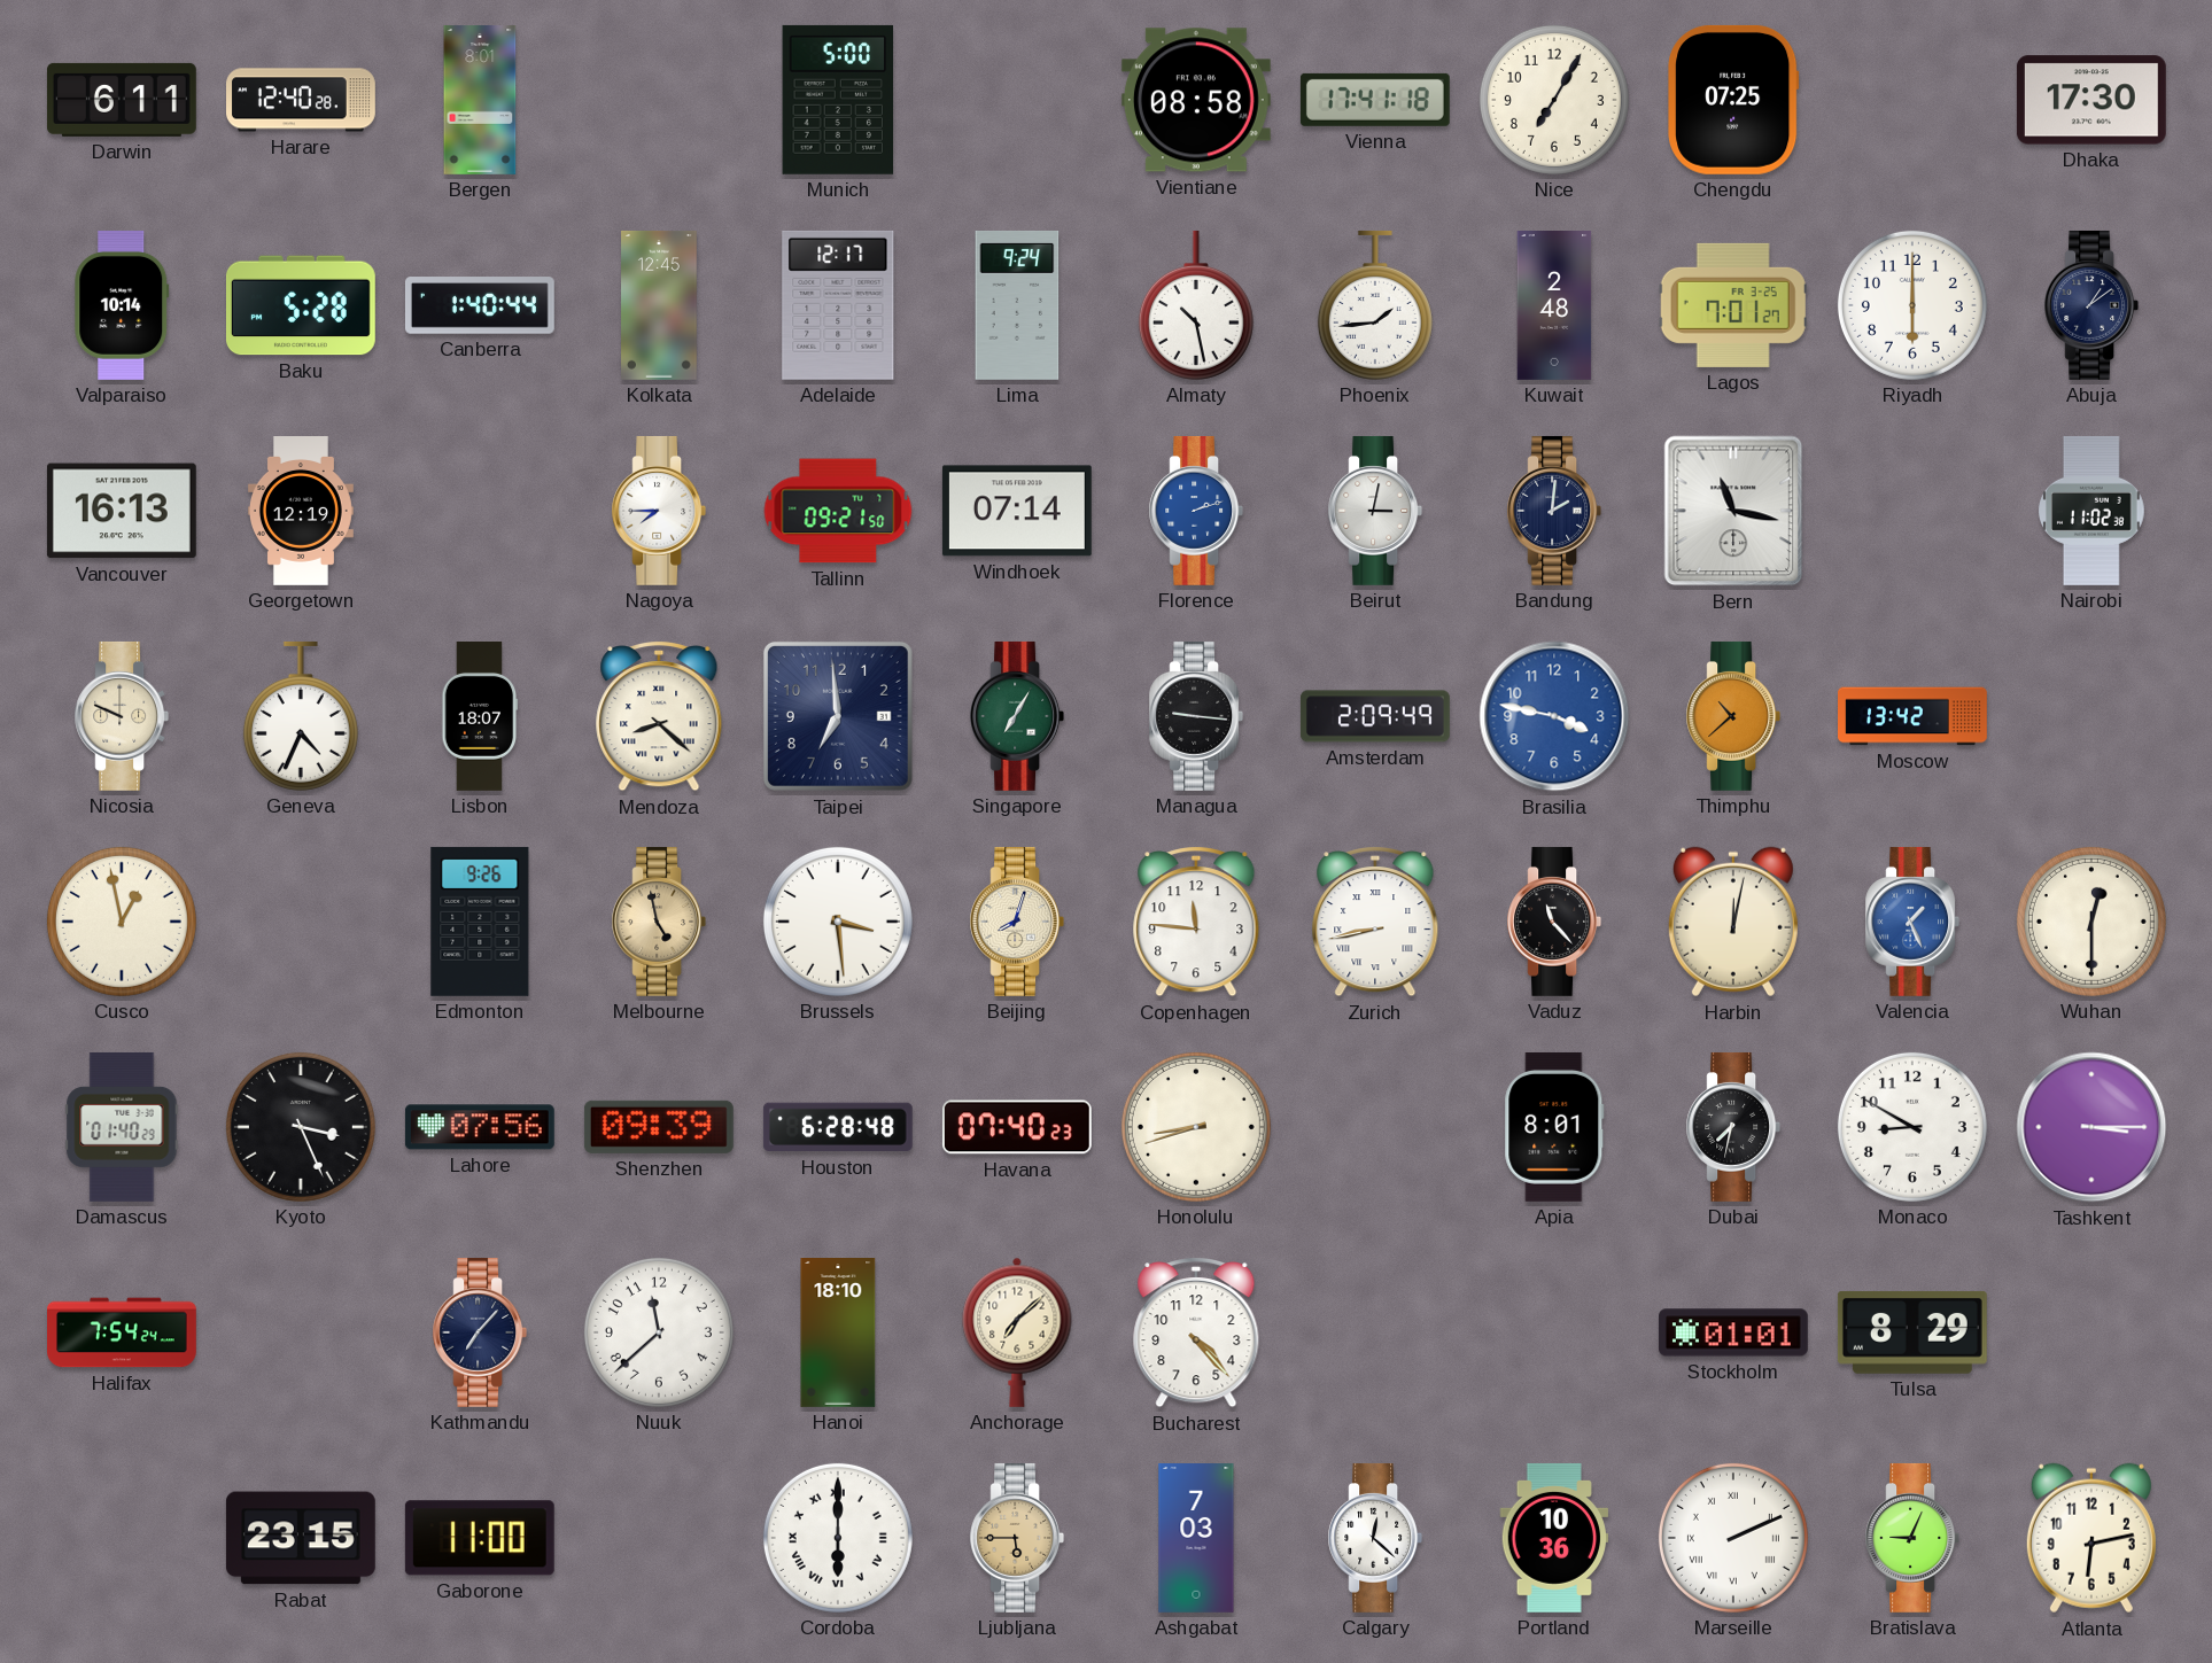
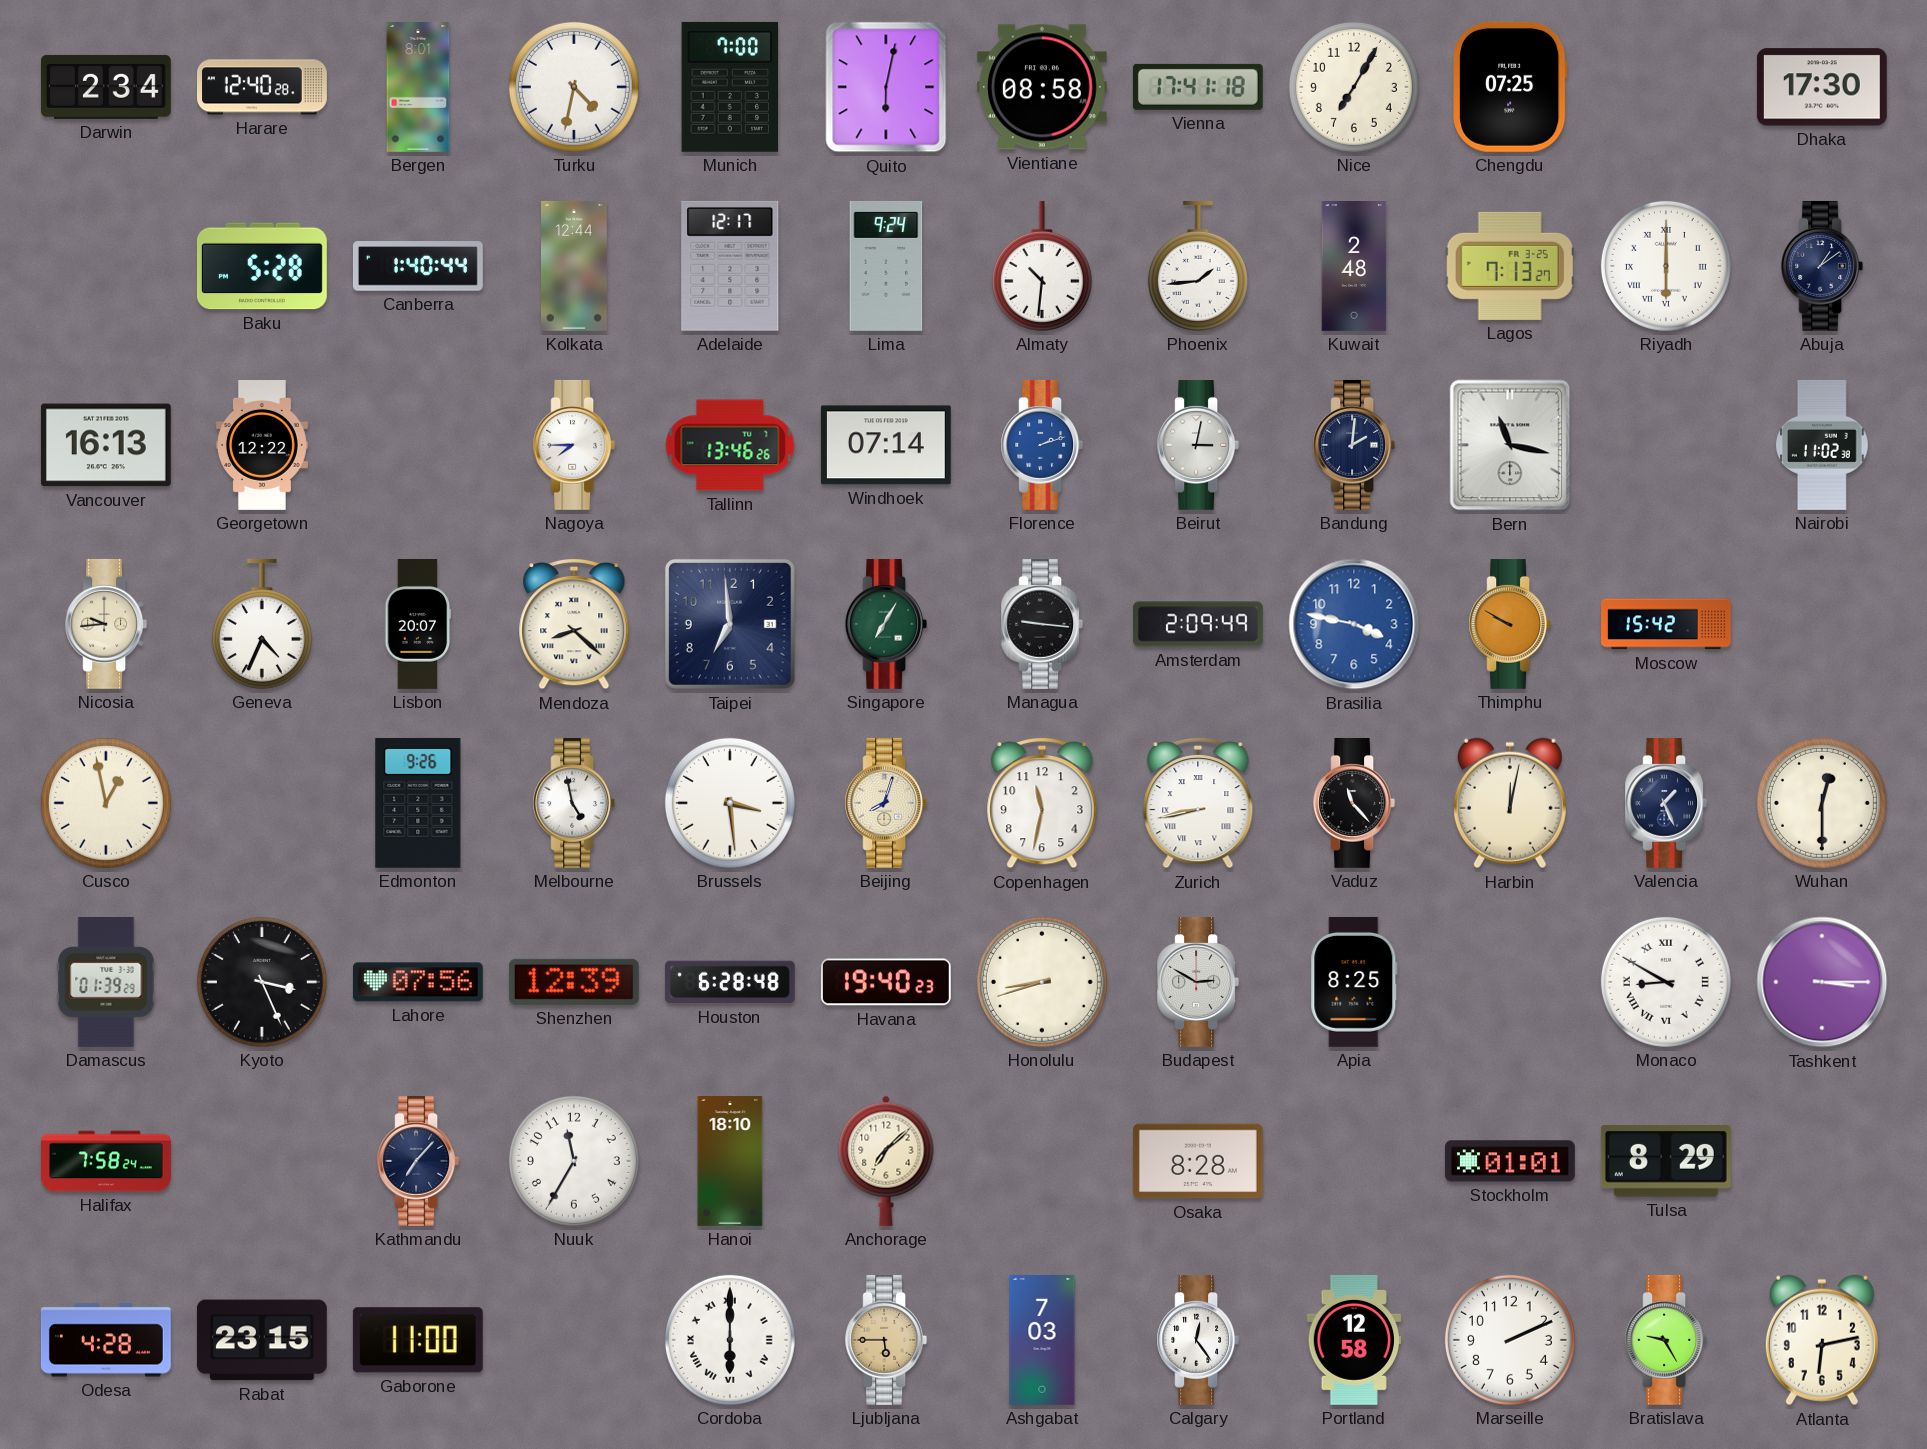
Darwin: 6:11 -> 2:34
Turku: none -> 4:32
Munich: 5:00 -> 7:00
Quito: none -> 6:02
Valparaiso: 10:14 -> none
Kolkata: 12:45 -> 12:44
Almaty: 10:28 -> 10:31
Lagos: 7:01 -> 7:13
Riyadh numerals: Arabic -> Roman
Georgetown: 12:19 -> 12:22
Tallinn: 09:21 -> 13:46
Nicosia: 9:49 -> 9:44
Lisbon: 18:07 -> 20:07
Thimphu: 10:38 -> 9:50
Moscow: 13:42 -> 15:42
Melbourne dial: champagne -> white
Copenhagen: 11:46 -> 11:32
Valencia dial: blue -> navy
Damascus: 01:40 -> 01:39
Shenzhen: 09:39 -> 12:39
Havana: 07:40 -> 19:40
Budapest: none -> 2:50
Apia: 8:01 -> 8:25
Dubai: 7:32 -> none
Monaco numerals: Arabic -> Roman
Halifax: 7:54 -> 7:58
Nuuk: 11:38 -> 11:35
Bucharest: 4:23 -> none
Osaka: none -> 8:28
Odesa: none -> 4:28
Calgary: 12:22 -> 12:24
Portland: 10:36 -> 12:58
Marseille numerals: Roman -> Arabic
Bratislava: 9:04 -> 9:25
